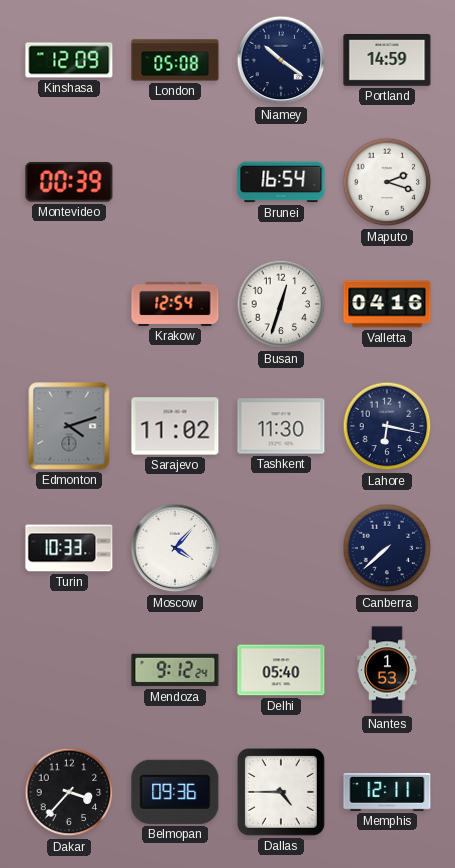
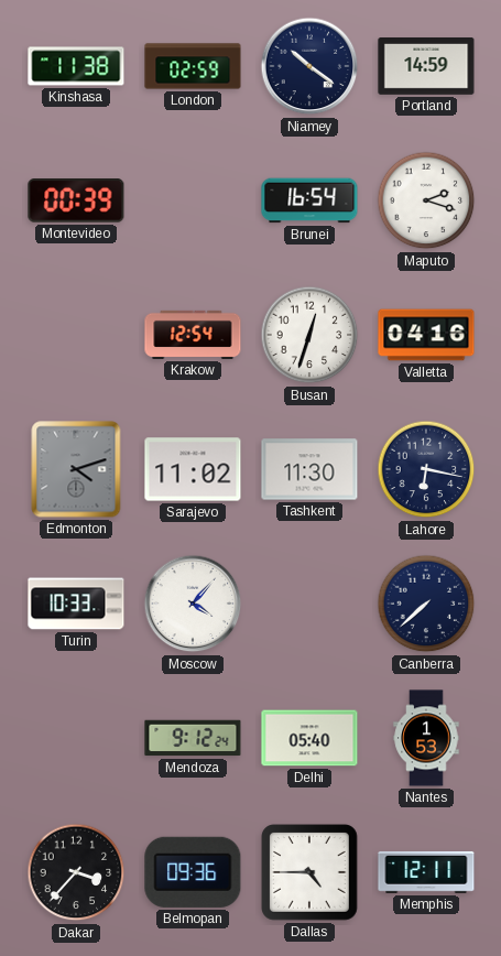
Kinshasa: 12:09 -> 11:38
London: 05:08 -> 02:59
